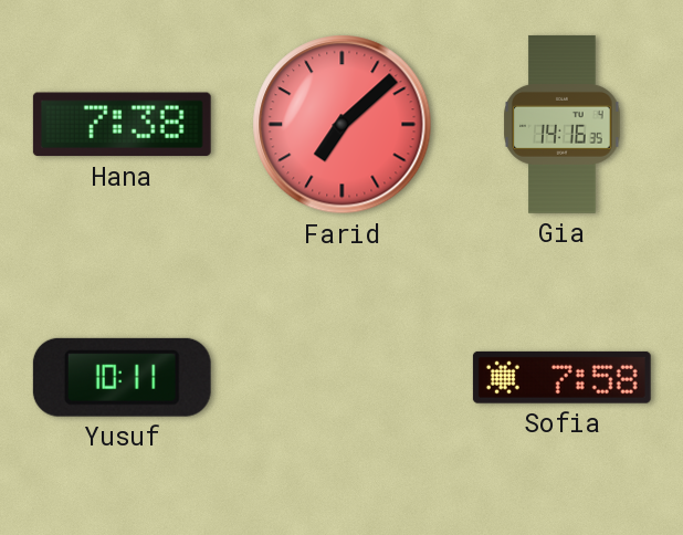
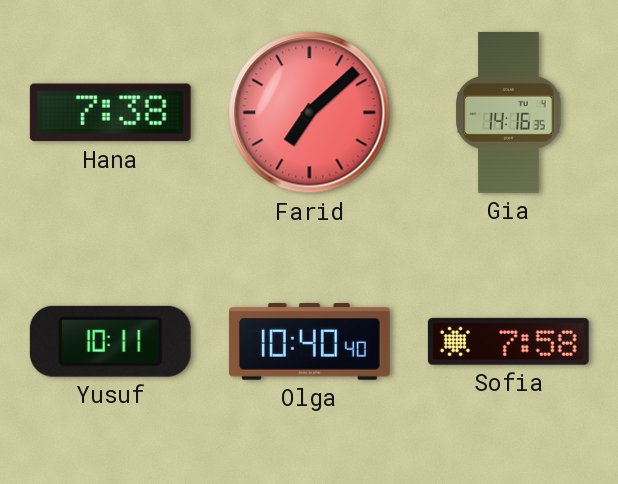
Olga: none -> 10:40
